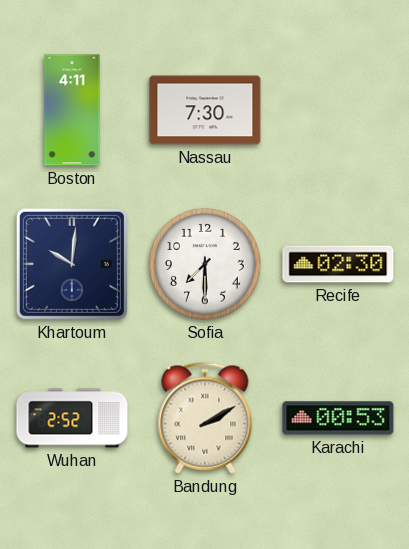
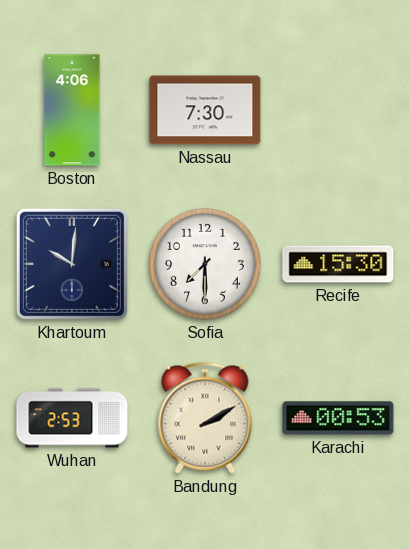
Boston: 4:11 -> 4:06
Recife: 02:30 -> 15:30
Wuhan: 2:52 -> 2:53
